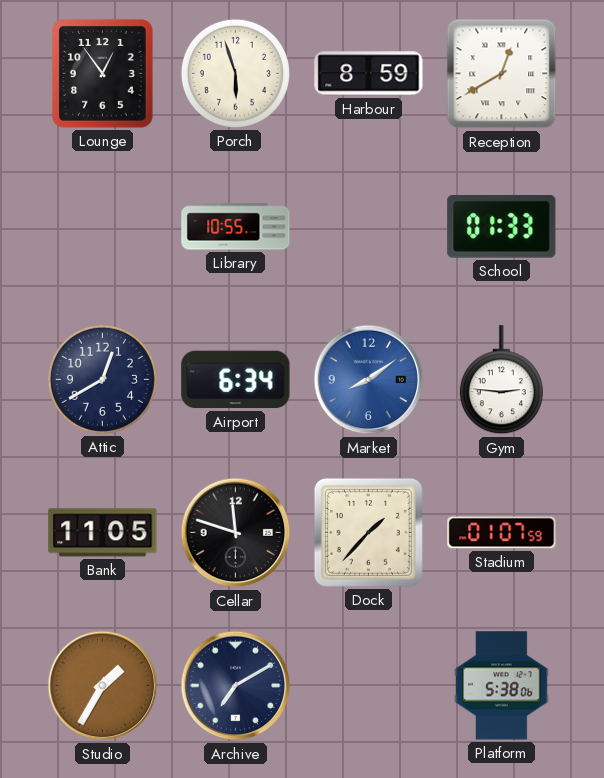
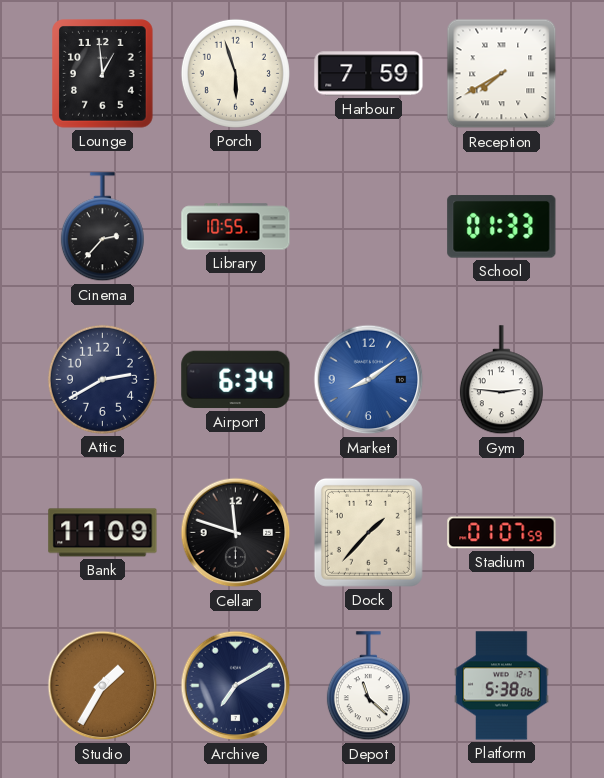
Lounge: 12:54 -> 12:59
Harbour: 8:59 -> 7:59
Reception: 12:40 -> 7:40
Cinema: none -> 2:37
Attic: 12:40 -> 2:40
Bank: 11:05 -> 11:09
Depot: none -> 11:22
